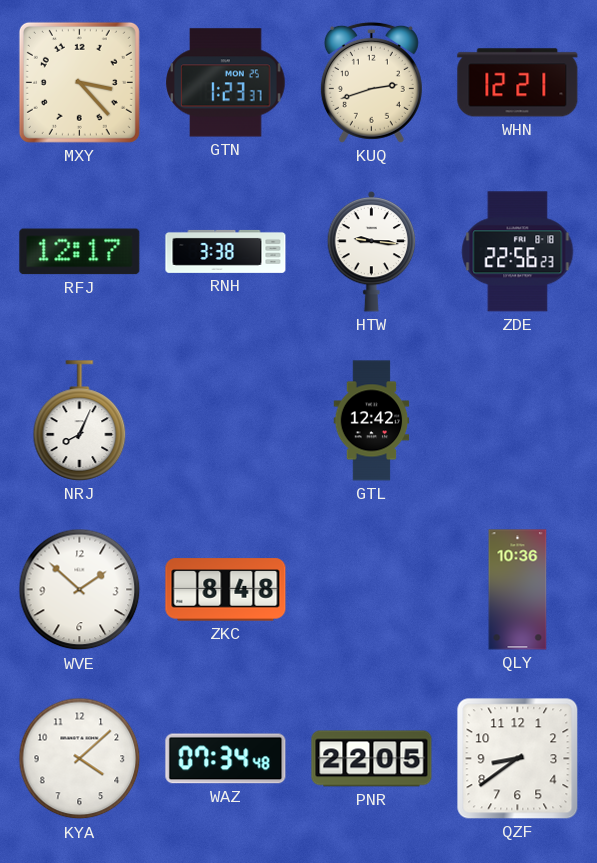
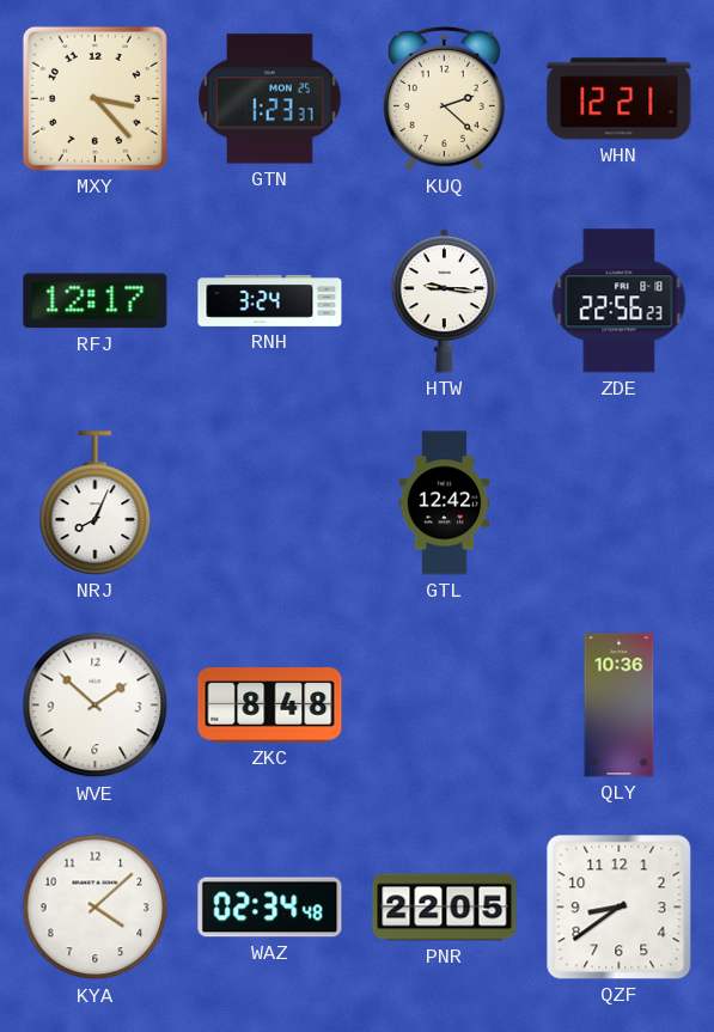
KUQ: 2:42 -> 2:22
RNH: 3:38 -> 3:24
WAZ: 07:34 -> 02:34
